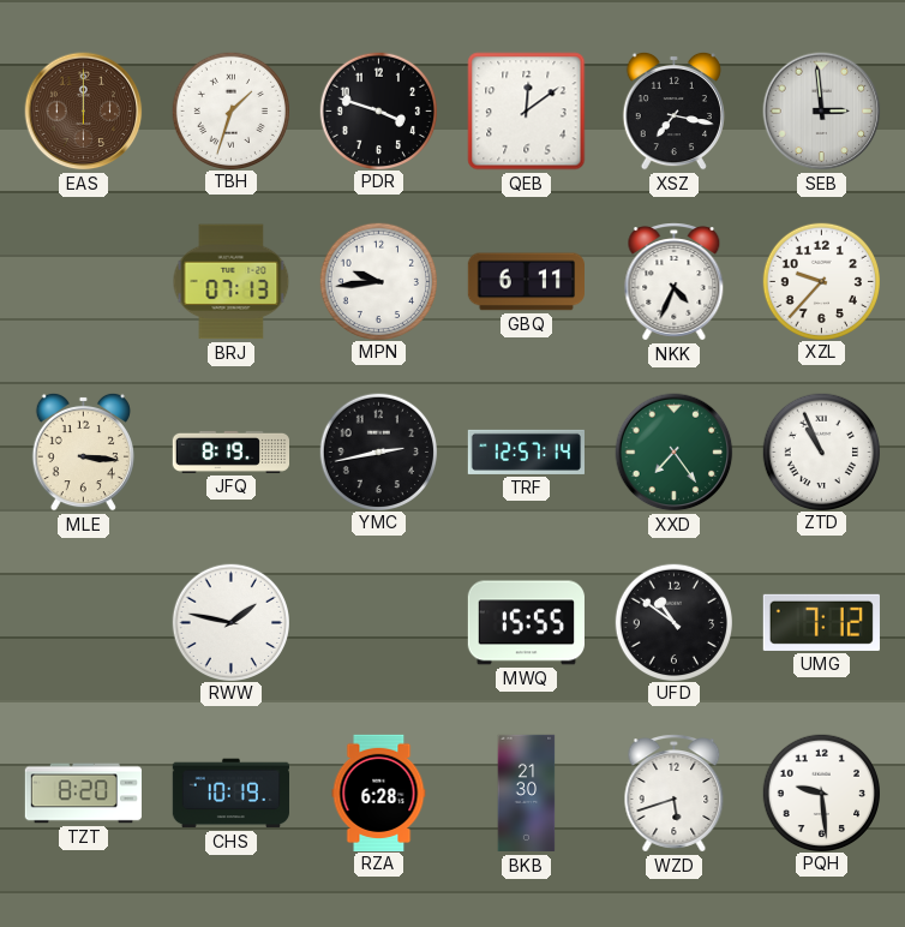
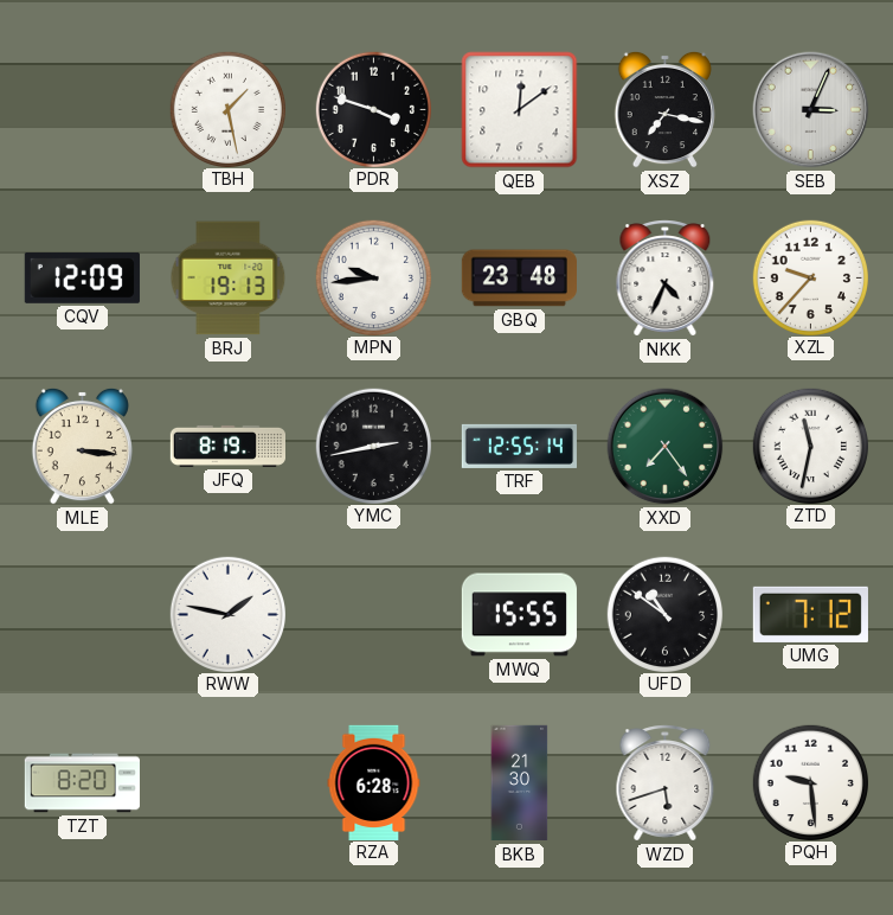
EAS: 12:00 -> none
TBH: 1:33 -> 1:28
SEB: 2:59 -> 3:04
CQV: none -> 12:09
BRJ: 07:13 -> 19:13
GBQ: 6:11 -> 23:48
TRF: 12:57 -> 12:55
ZTD: 10:56 -> 11:32
CHS: 10:19 -> none
